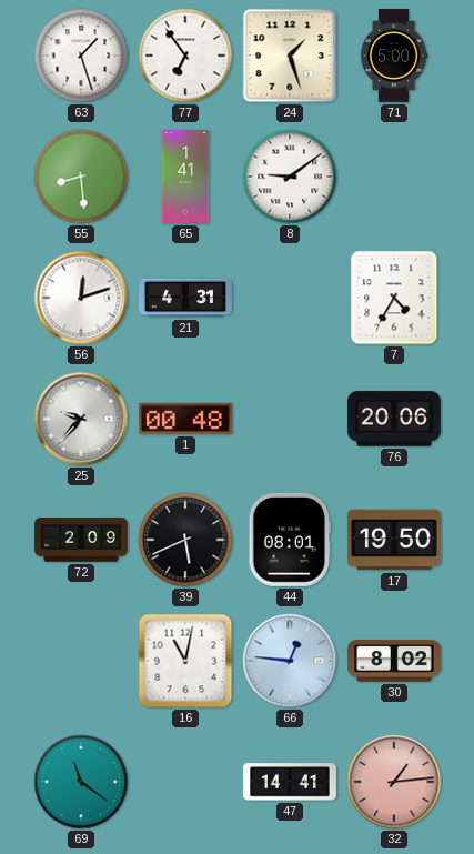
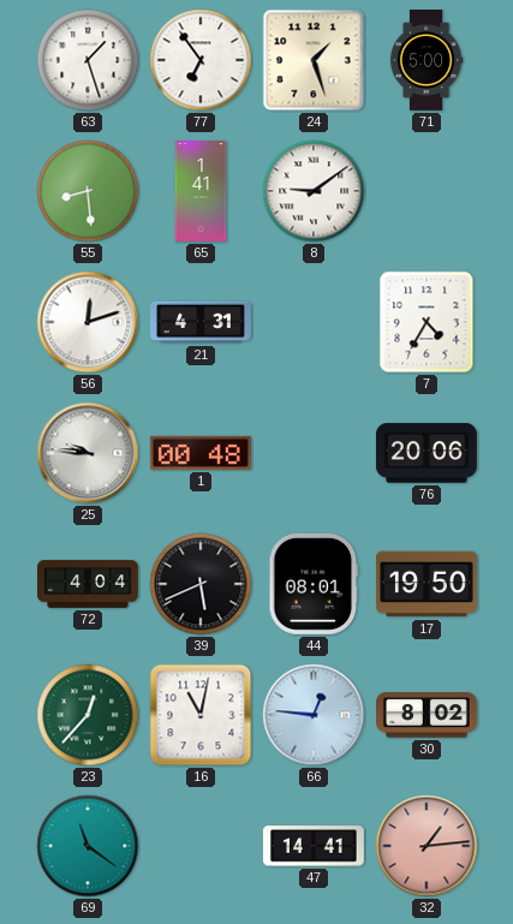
25: 9:37 -> 9:46
72: 2:09 -> 4:04
23: none -> 12:37
